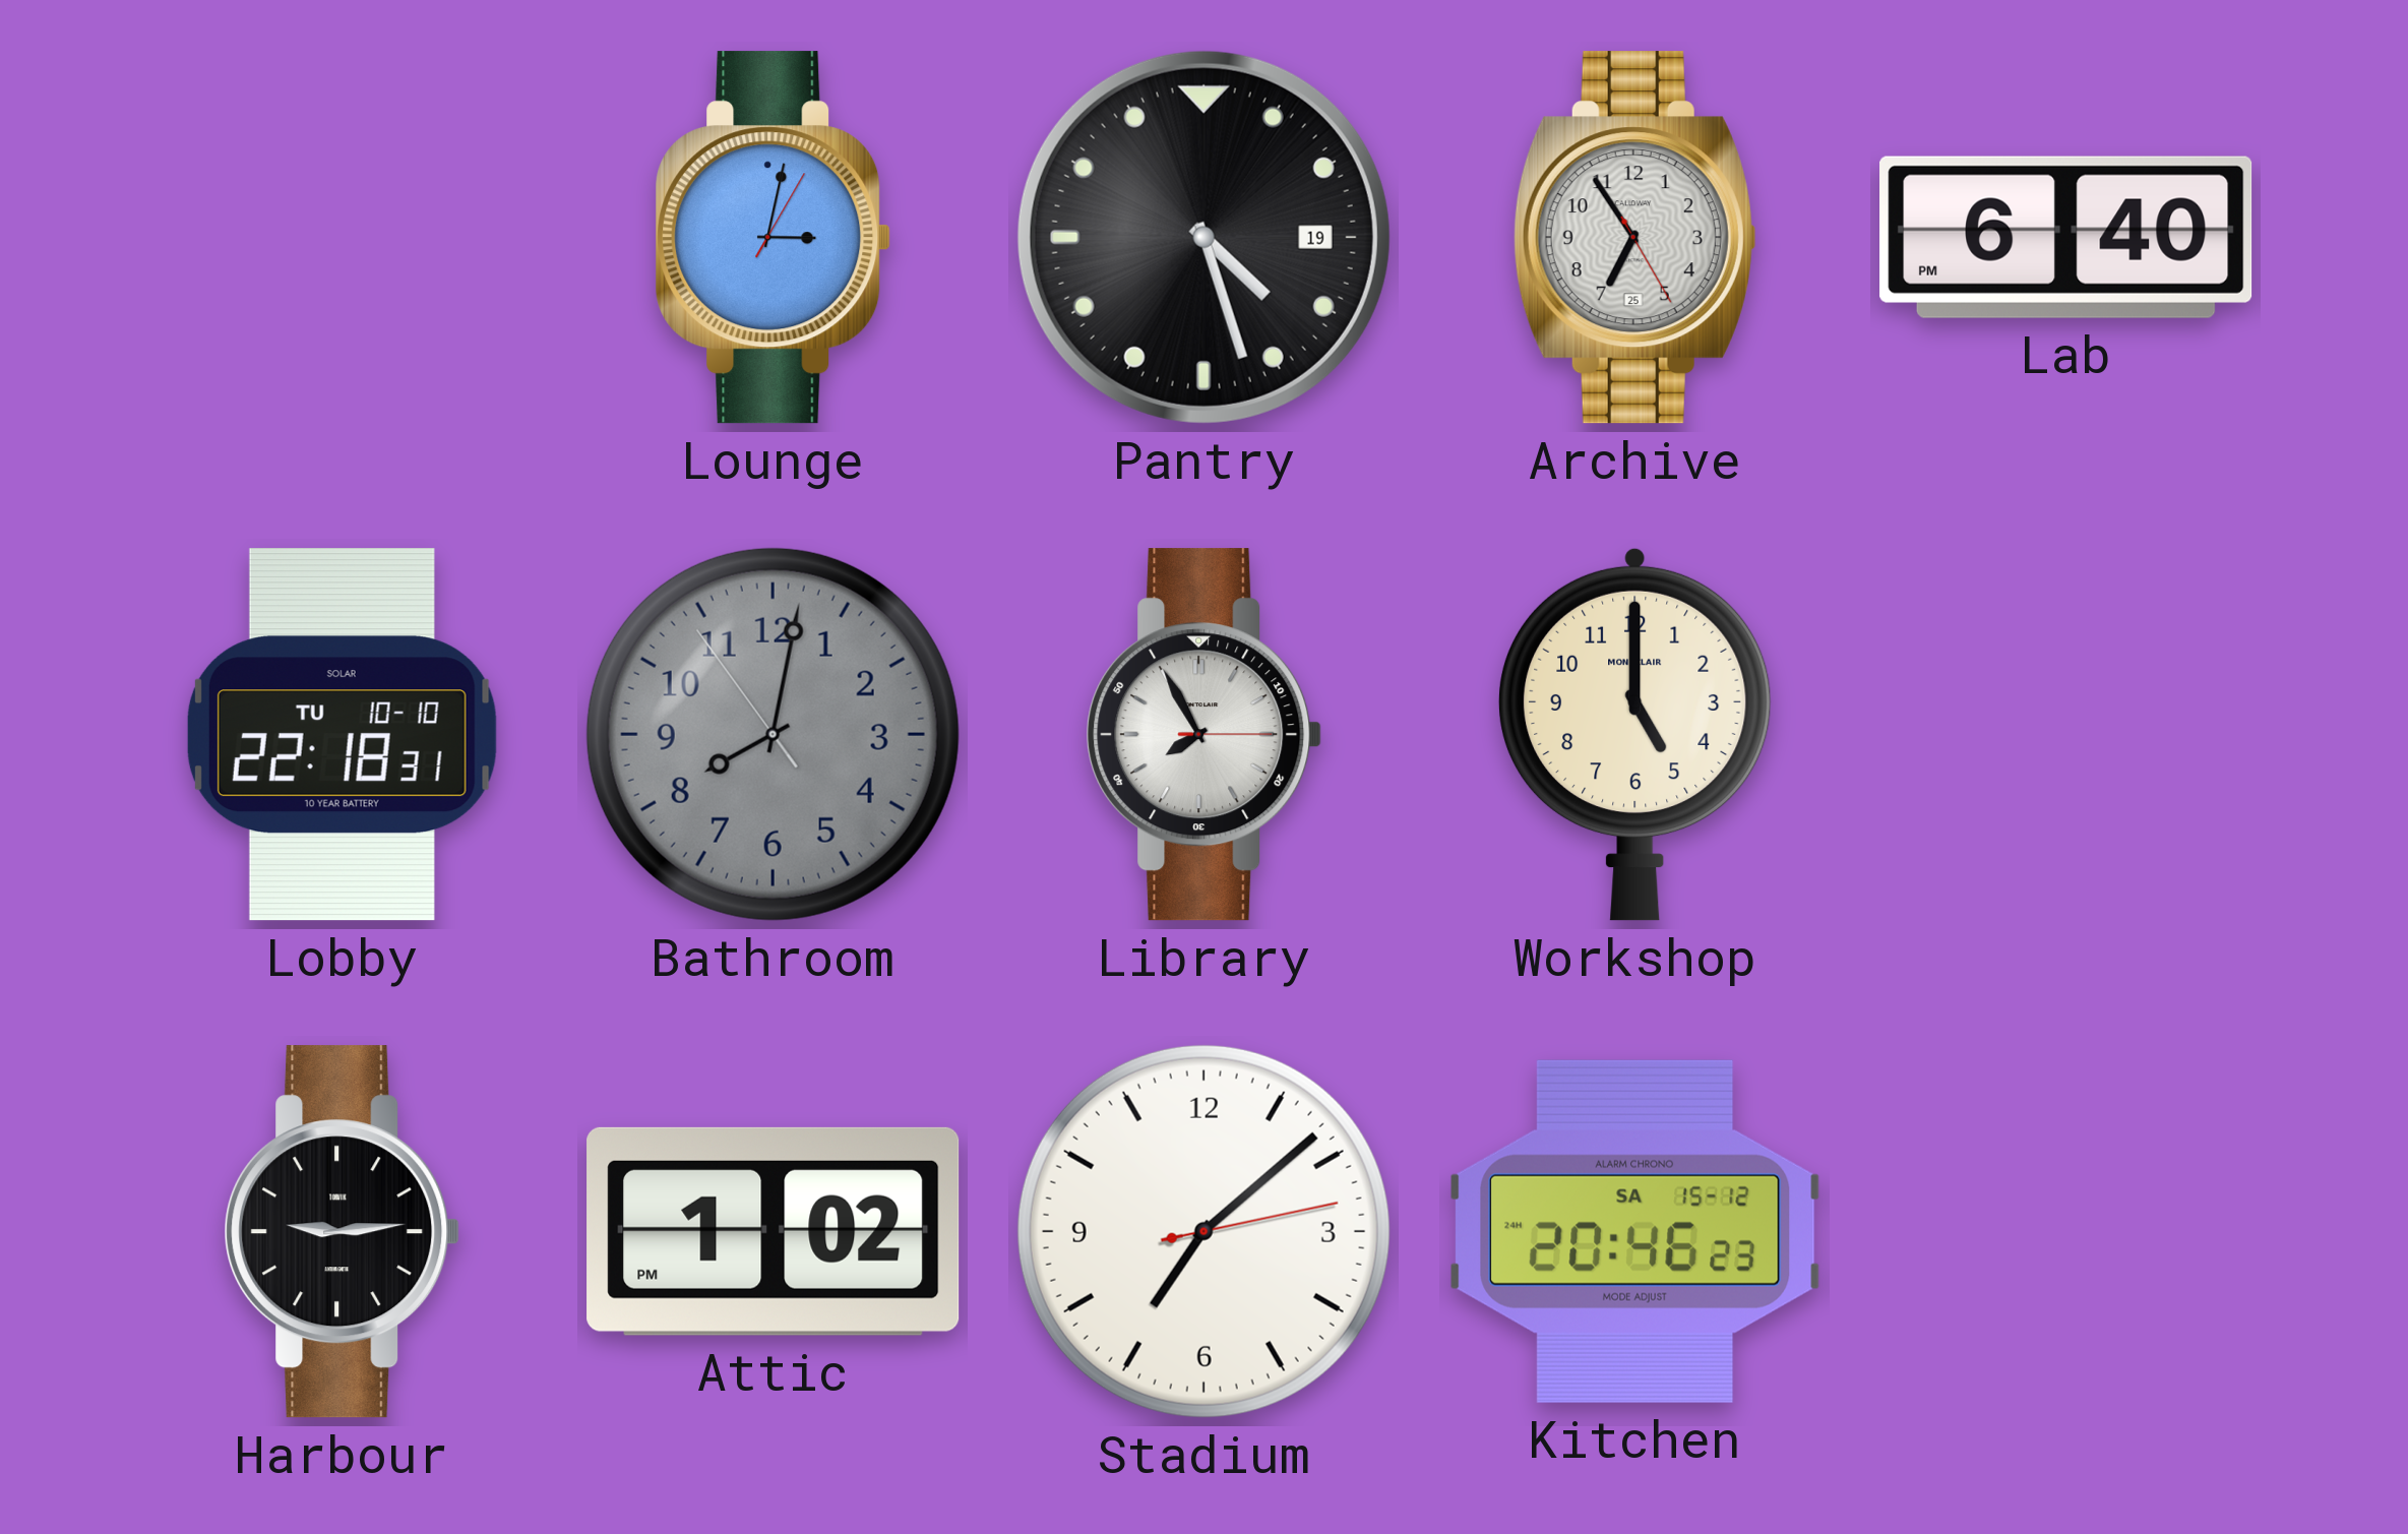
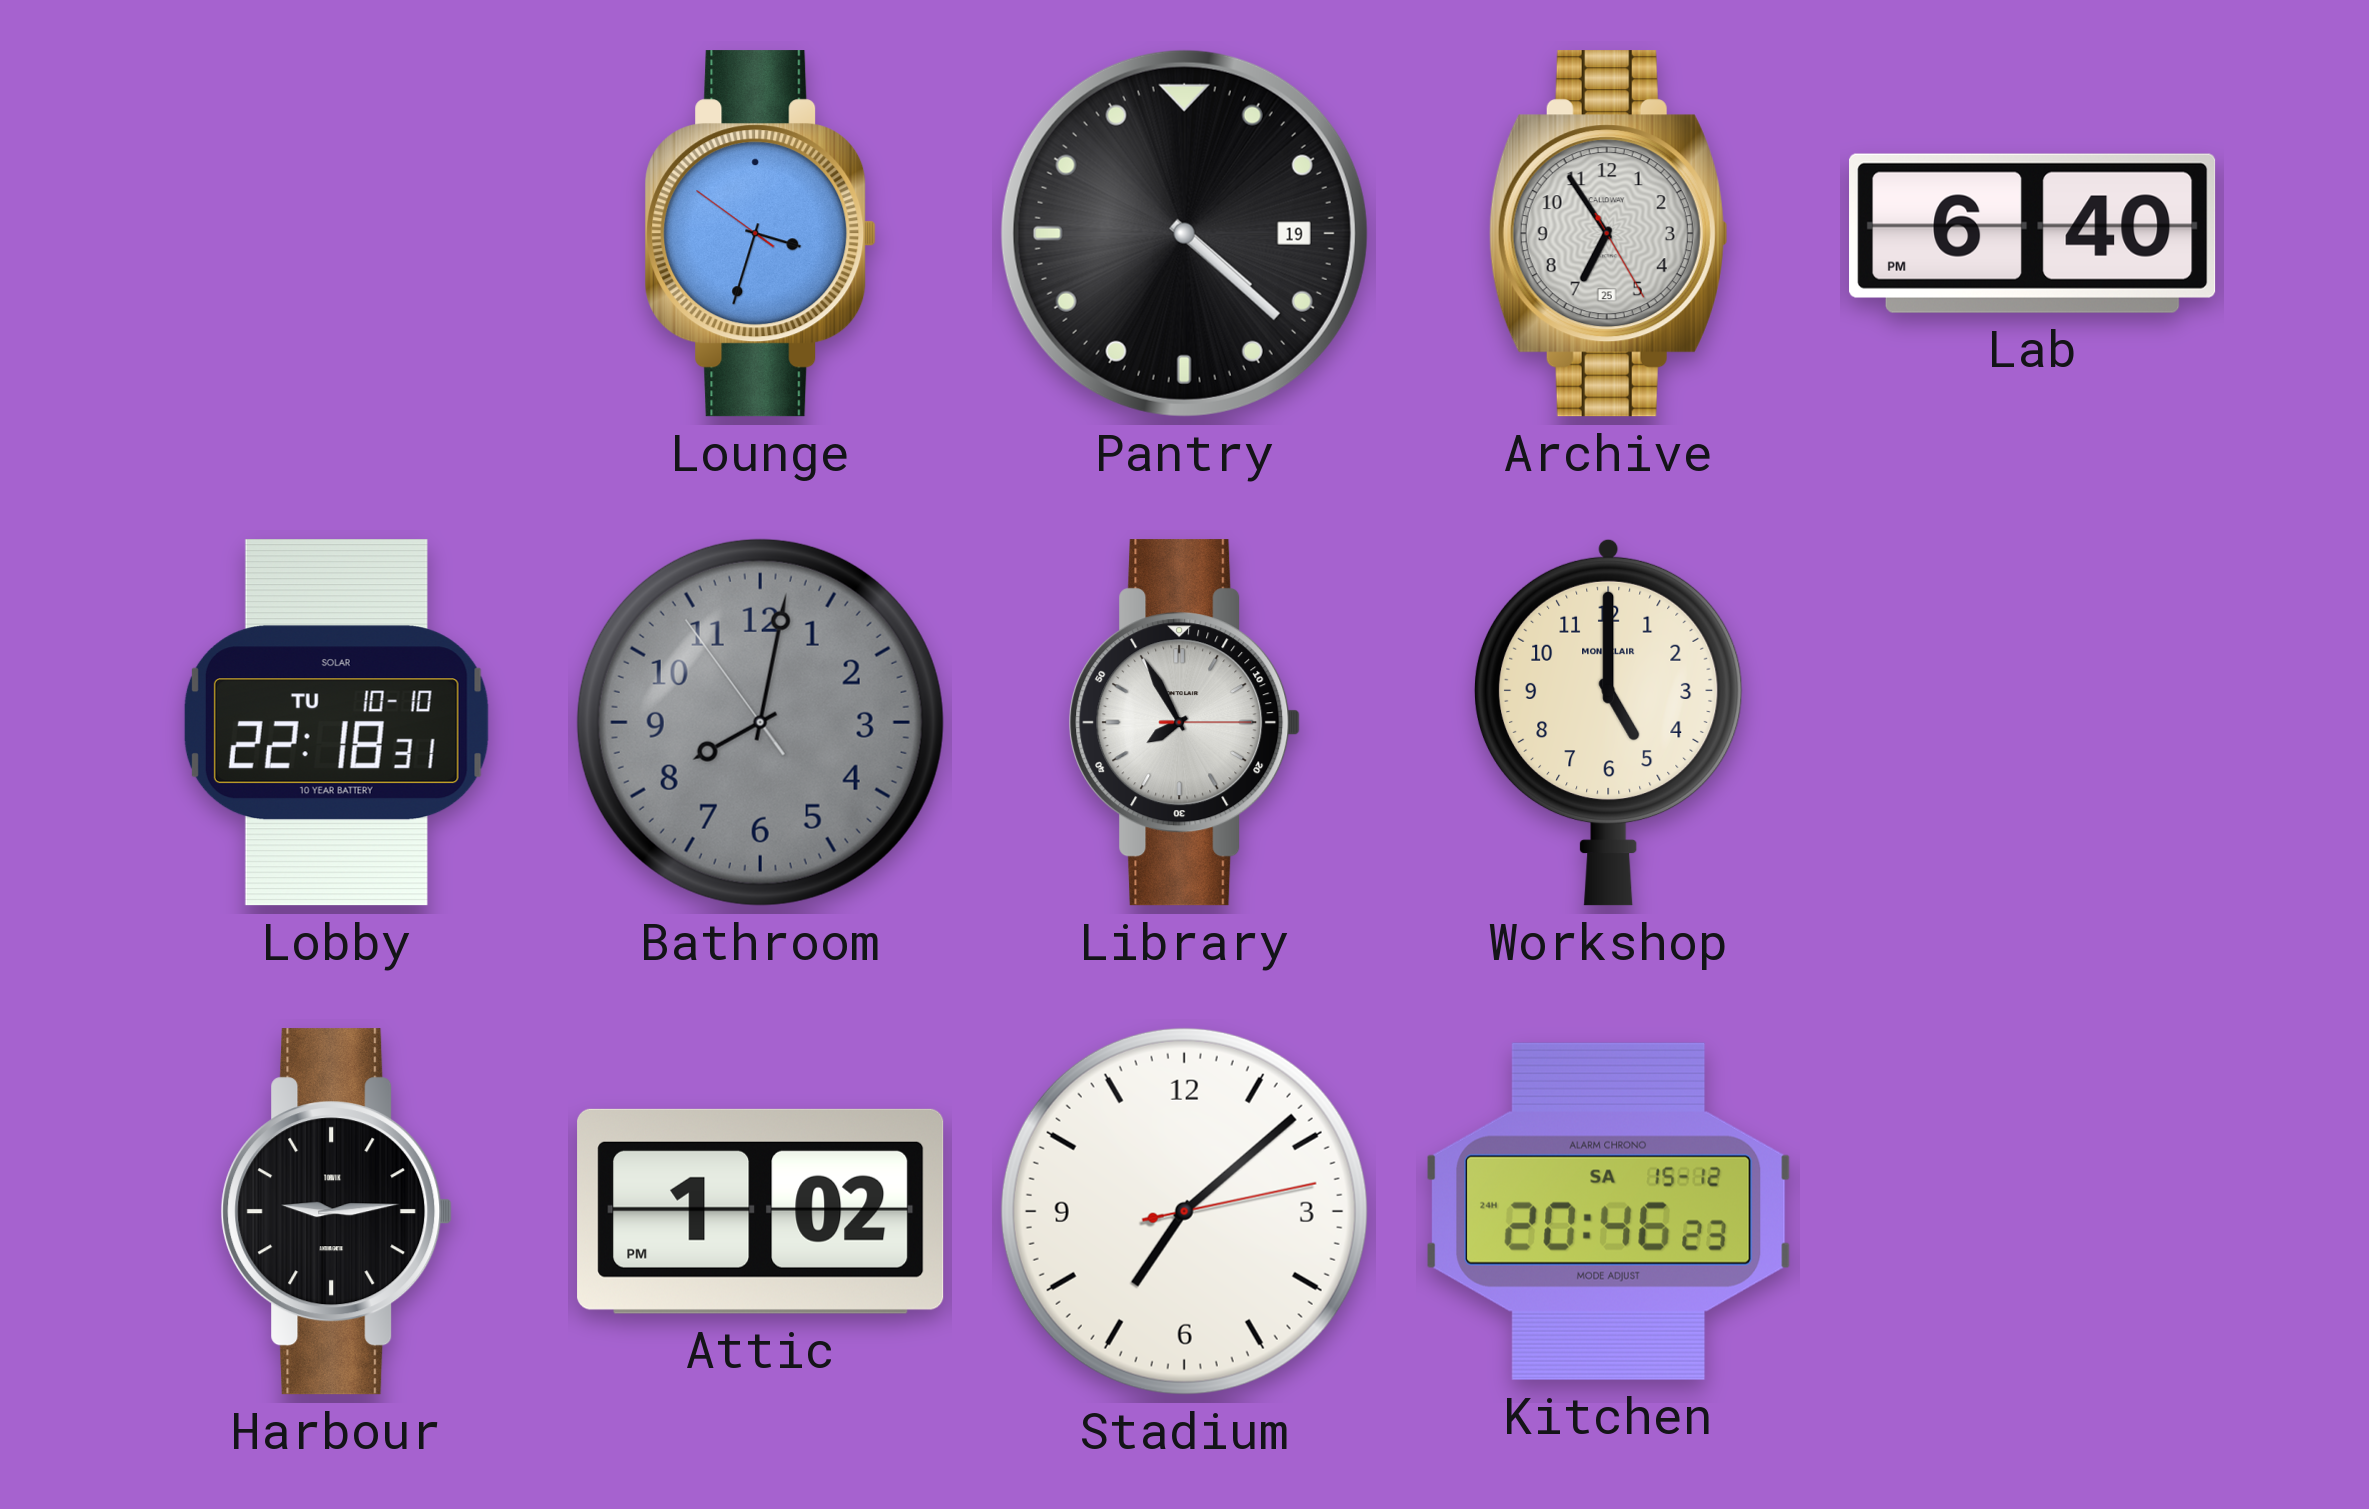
Lounge: 3:02 -> 3:32
Pantry: 4:27 -> 4:22
